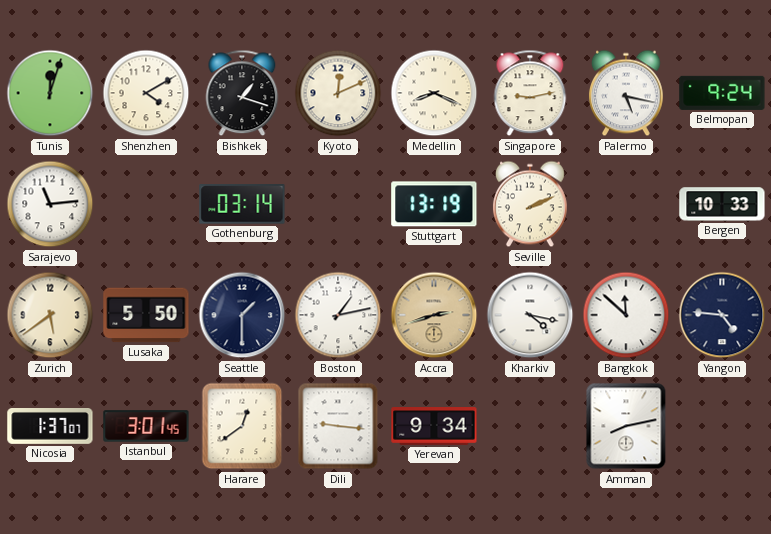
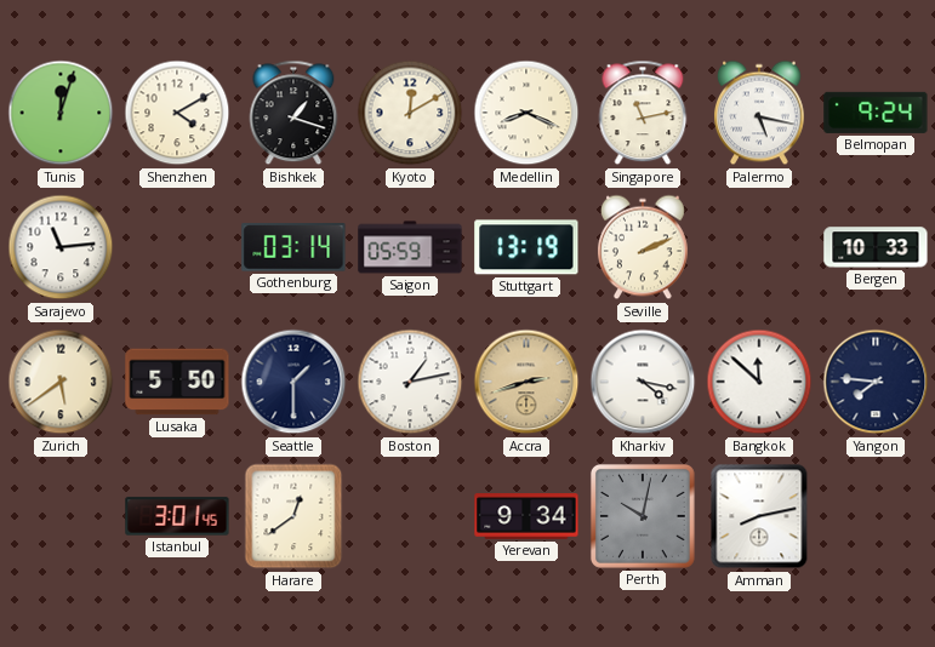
Kyoto: 12:11 -> 12:10
Singapore: 9:13 -> 11:13
Saigon: none -> 05:59
Yangon: 4:46 -> 7:46
Nicosia: 1:37 -> none
Dili: 9:16 -> none
Perth: none -> 10:02
